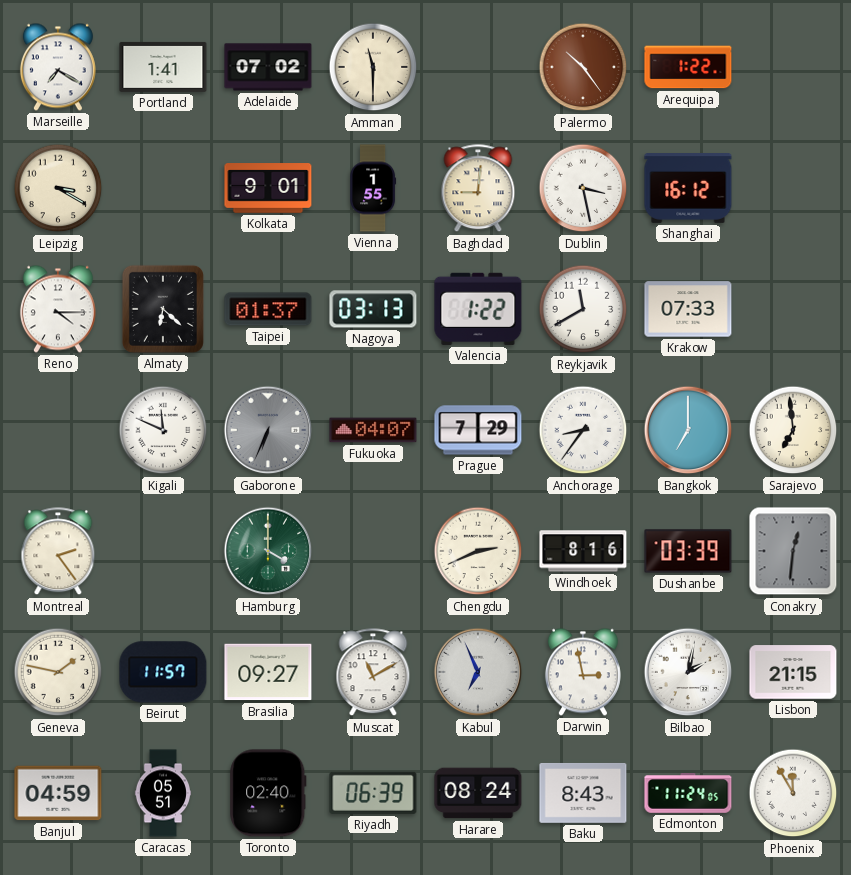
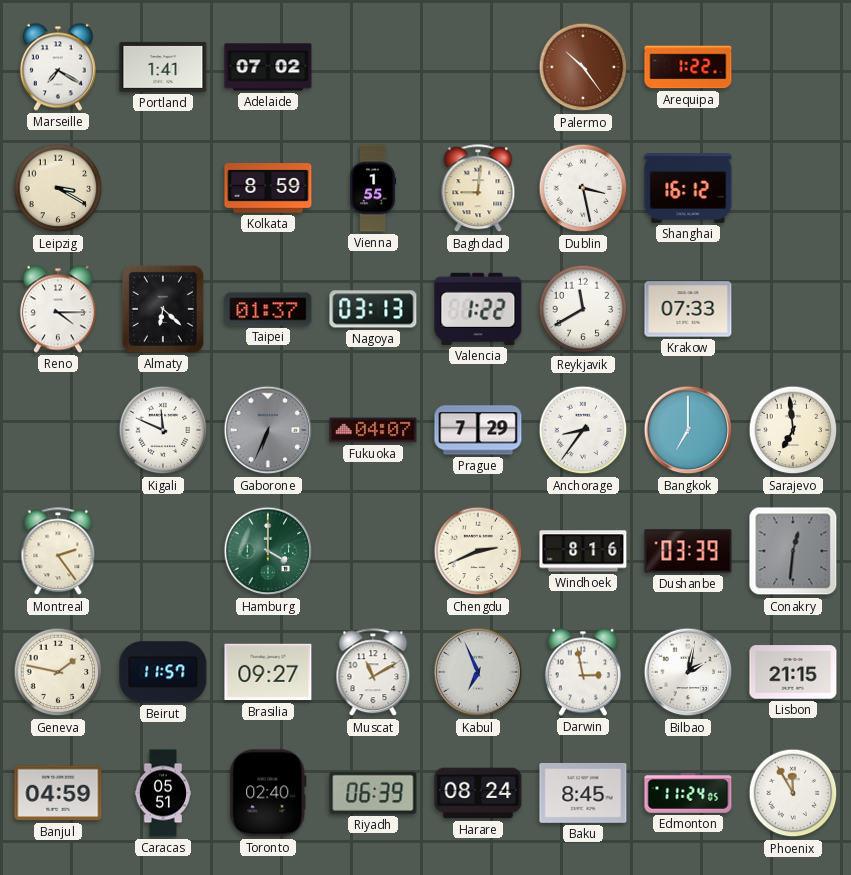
Amman: 11:30 -> none
Kolkata: 9:01 -> 8:59
Baku: 8:43 -> 8:45
